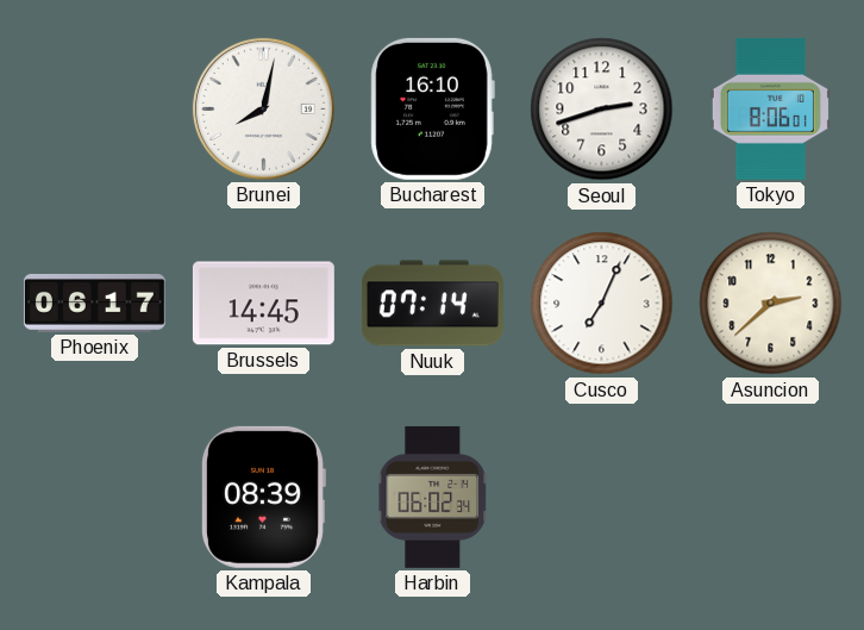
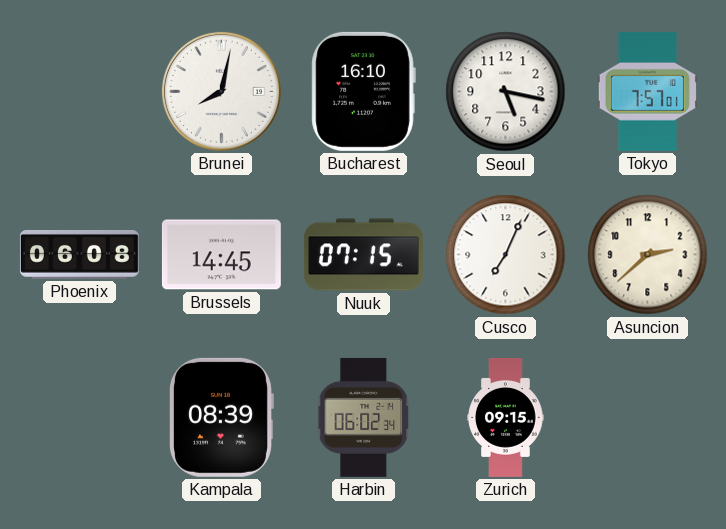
Seoul: 2:42 -> 5:17
Tokyo: 8:06 -> 7:57
Phoenix: 06:17 -> 06:08
Nuuk: 07:14 -> 07:15
Zurich: none -> 09:15
